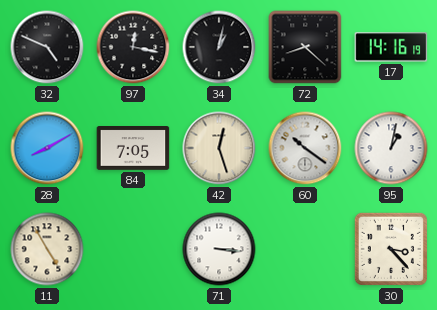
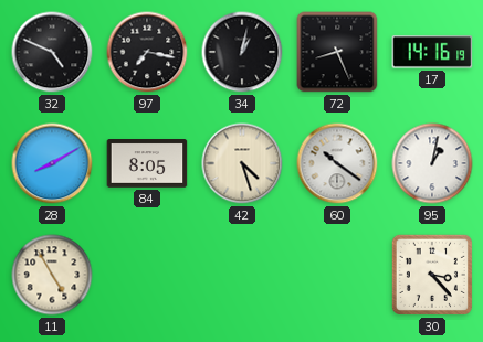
97: 12:17 -> 7:17
72: 8:22 -> 8:26
84: 7:05 -> 8:05
42: 12:27 -> 4:27
71: 3:16 -> none
